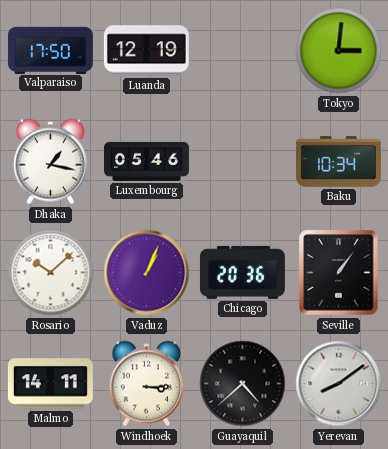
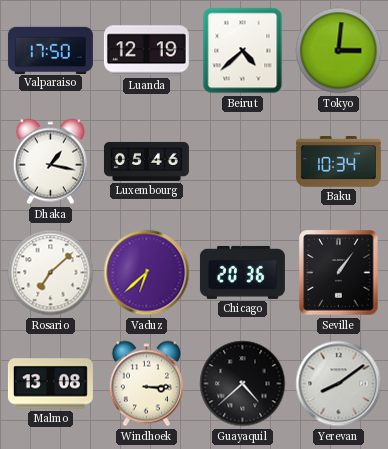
Beirut: none -> 4:38
Rosario: 10:08 -> 7:08
Vaduz: 1:04 -> 6:38
Malmo: 14:11 -> 13:08
